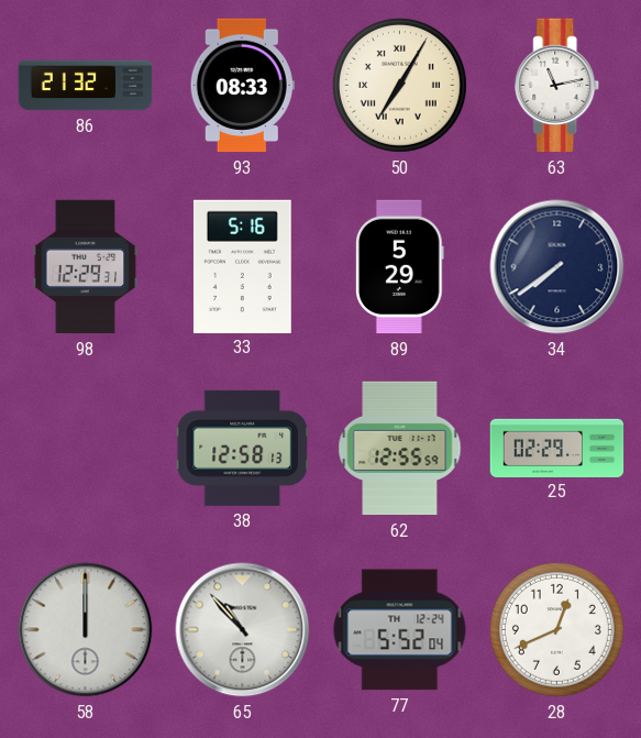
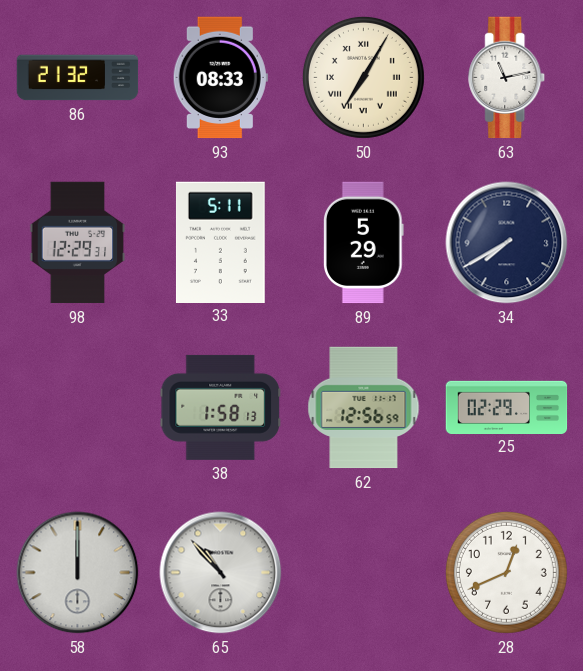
33: 5:16 -> 5:11
34: 7:39 -> 7:40
38: 12:58 -> 1:58
62: 12:55 -> 12:56
77: 5:52 -> none
